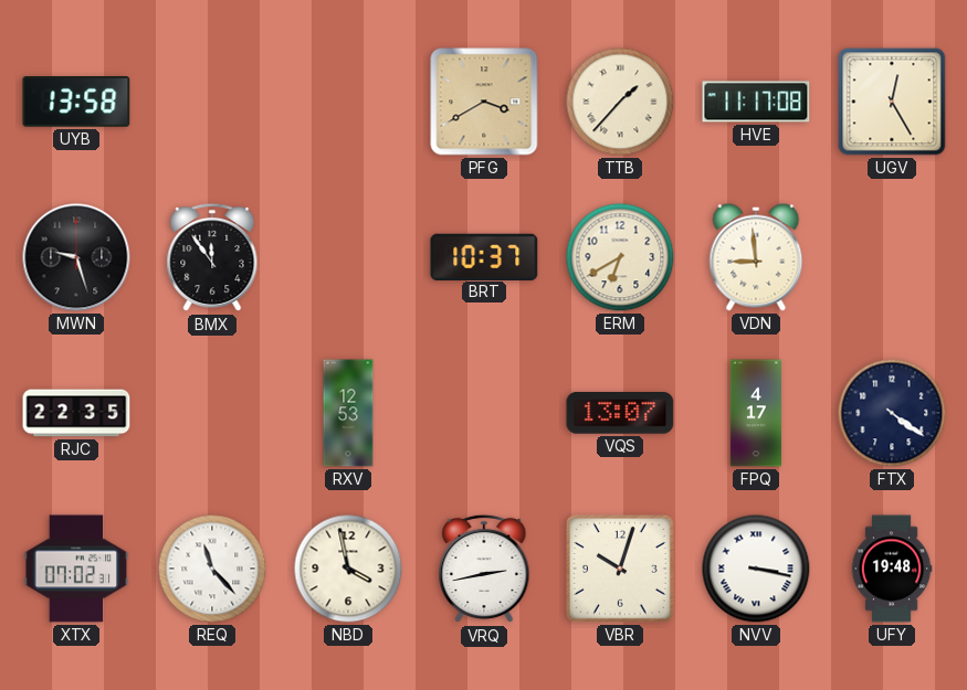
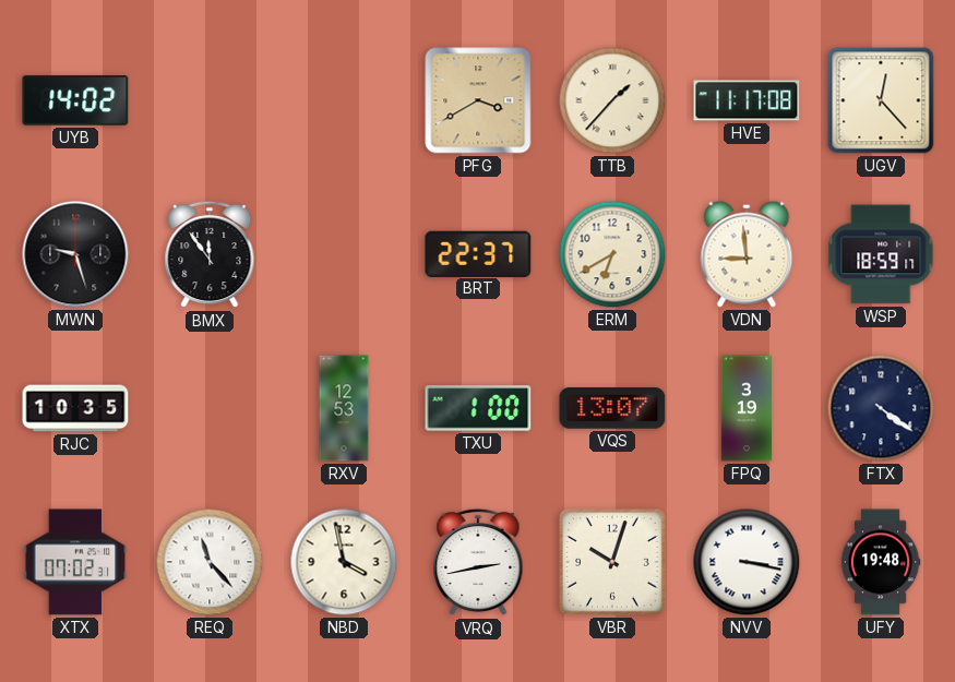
UYB: 13:58 -> 14:02
UGV: 12:25 -> 12:23
BRT: 10:37 -> 22:37
WSP: none -> 18:59
RJC: 22:35 -> 10:35
TXU: none -> 1:00
FPQ: 4:17 -> 3:19
